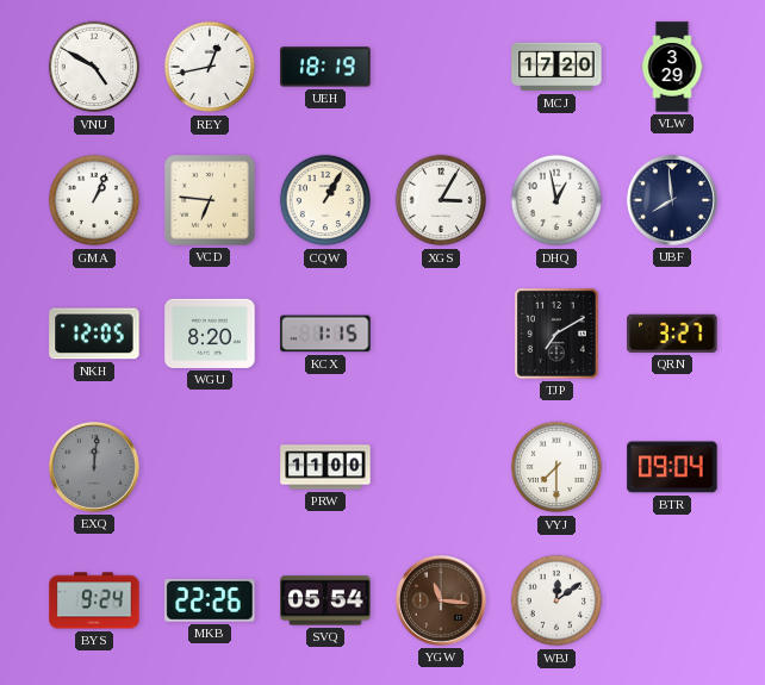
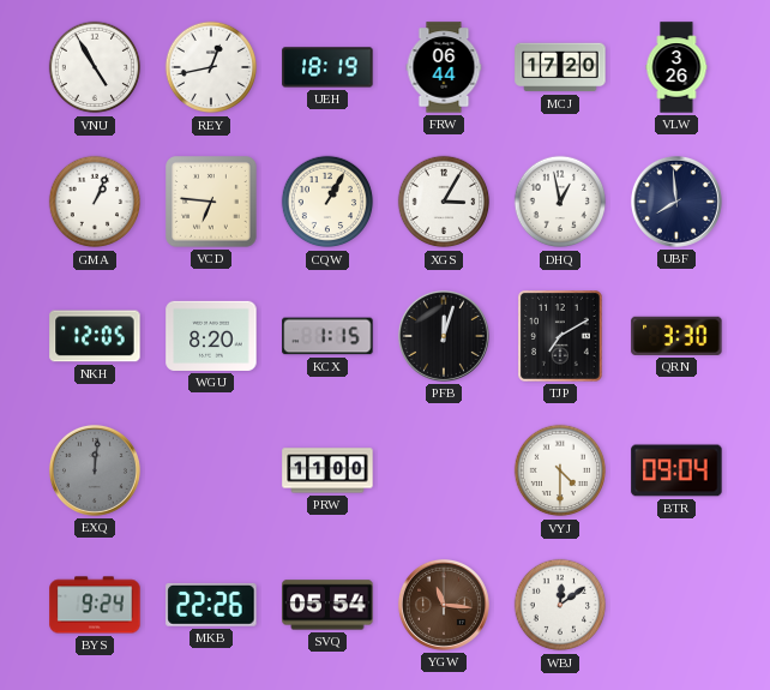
VNU: 4:50 -> 4:55
FRW: none -> 06:44
VLW: 3:29 -> 3:26
PFB: none -> 12:03
QRN: 3:27 -> 3:30
VYJ: 7:30 -> 4:30
